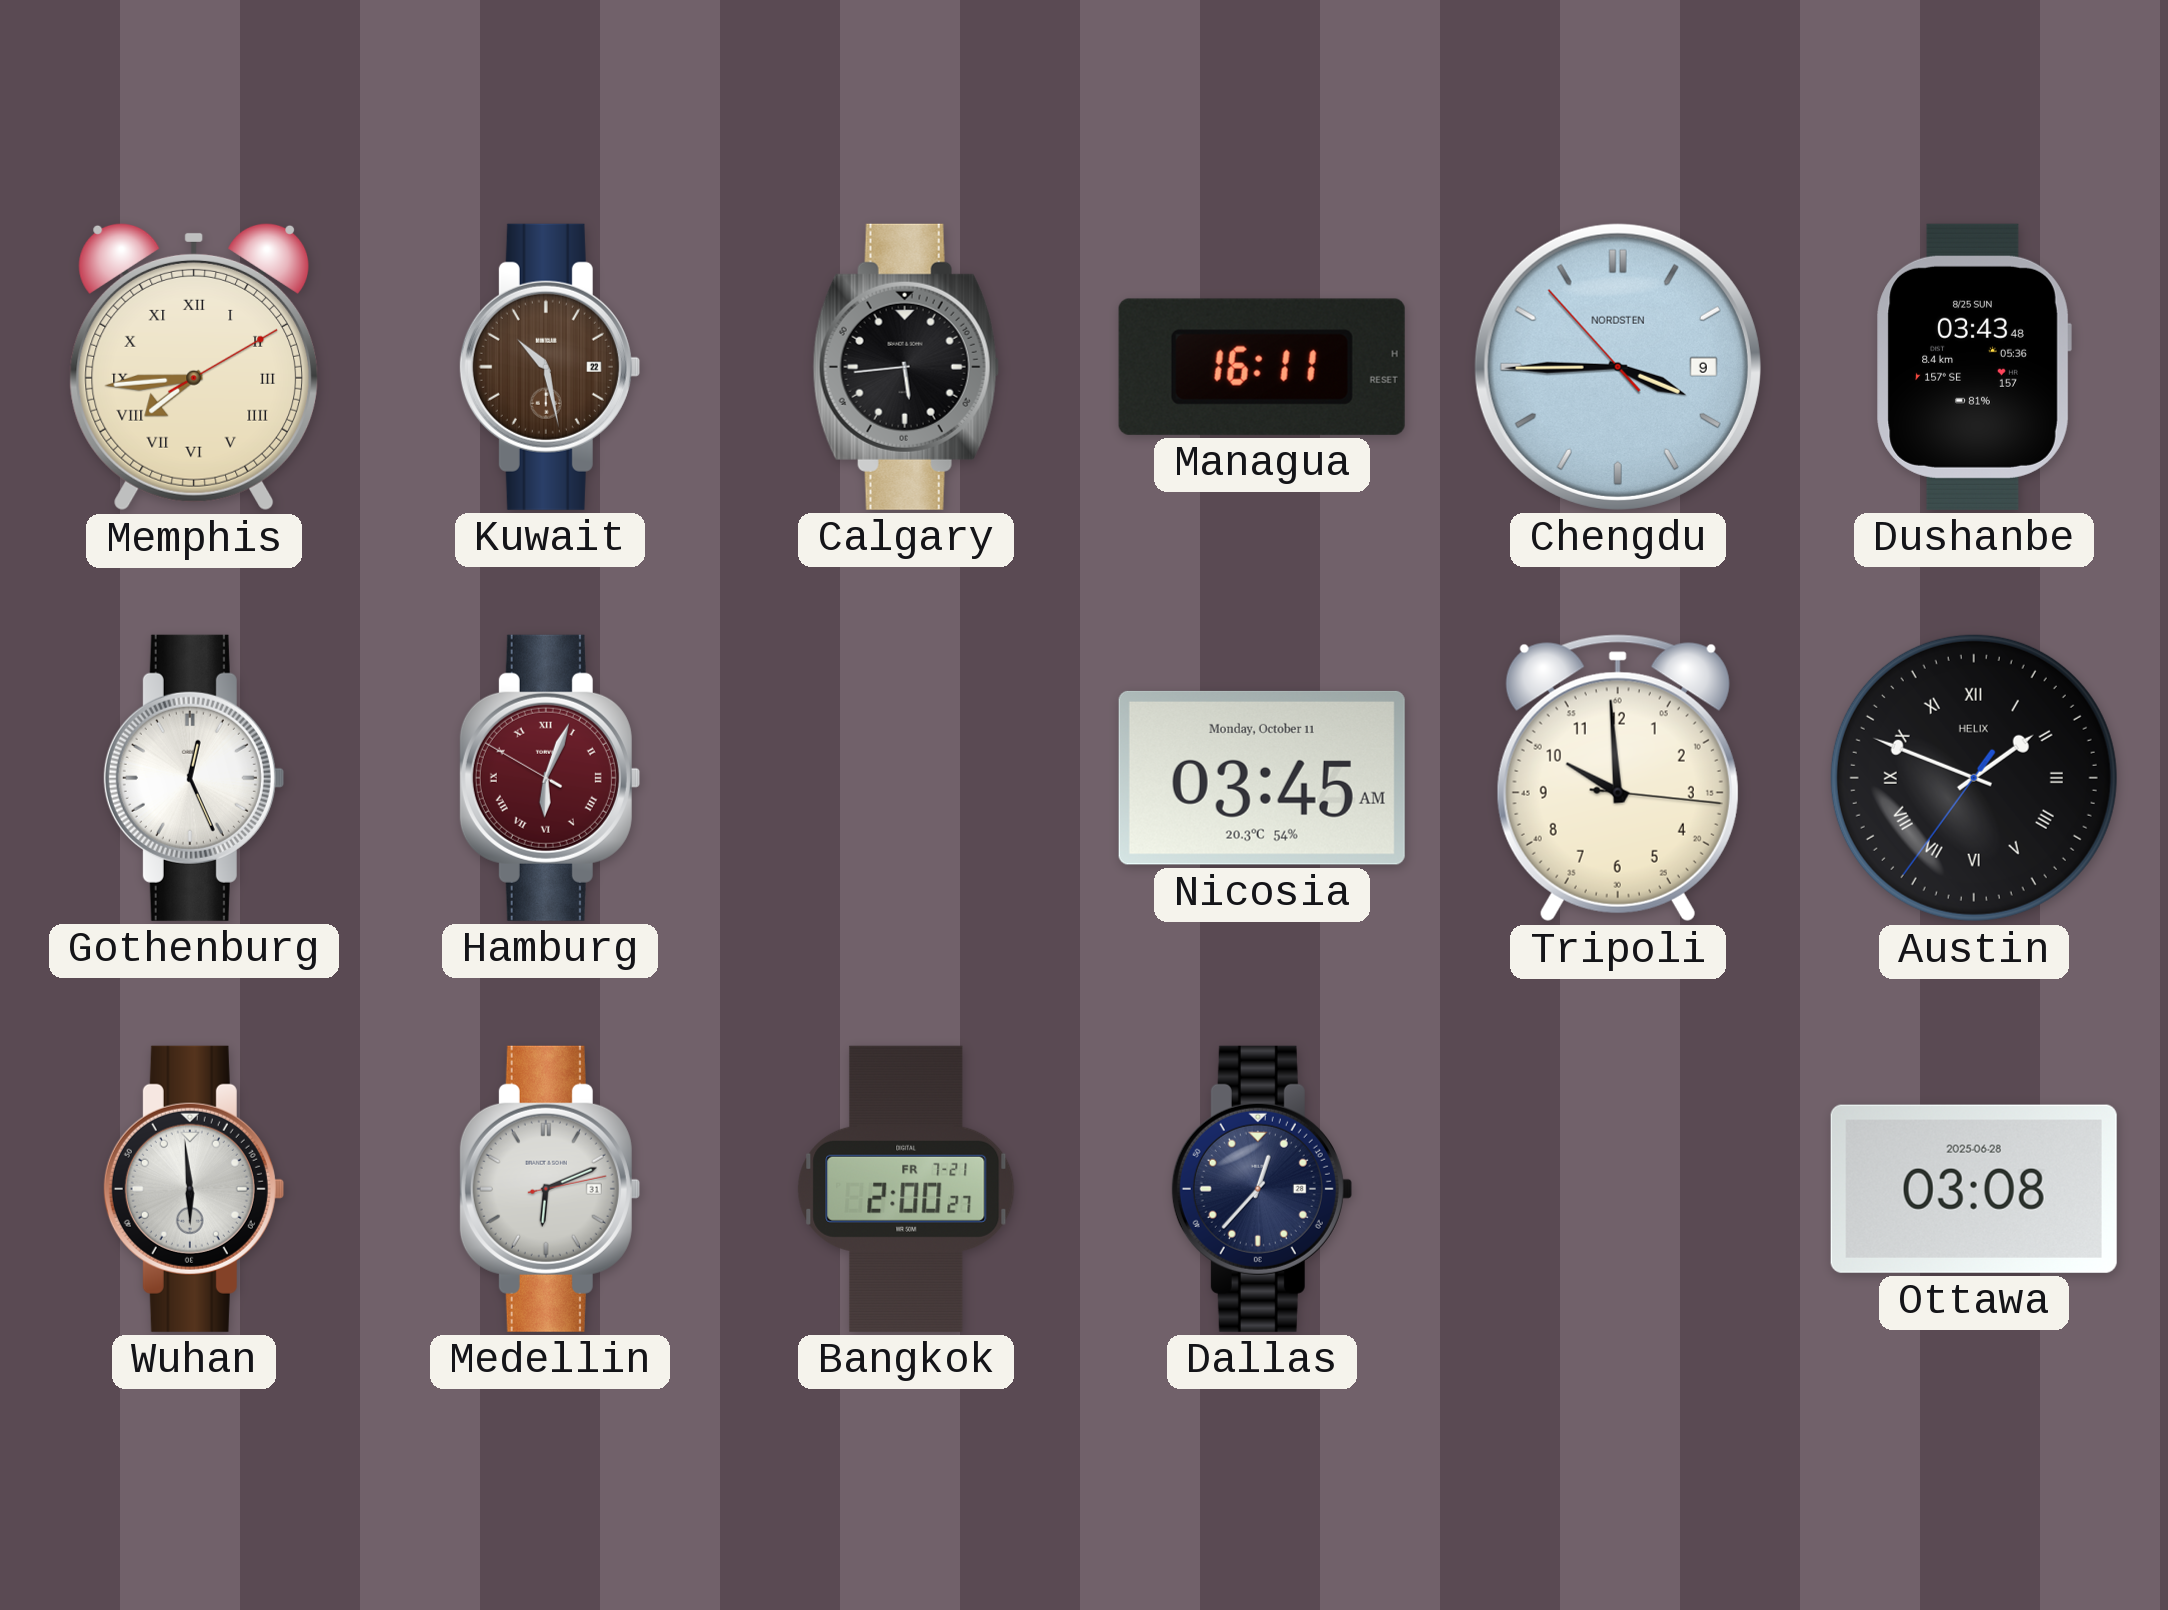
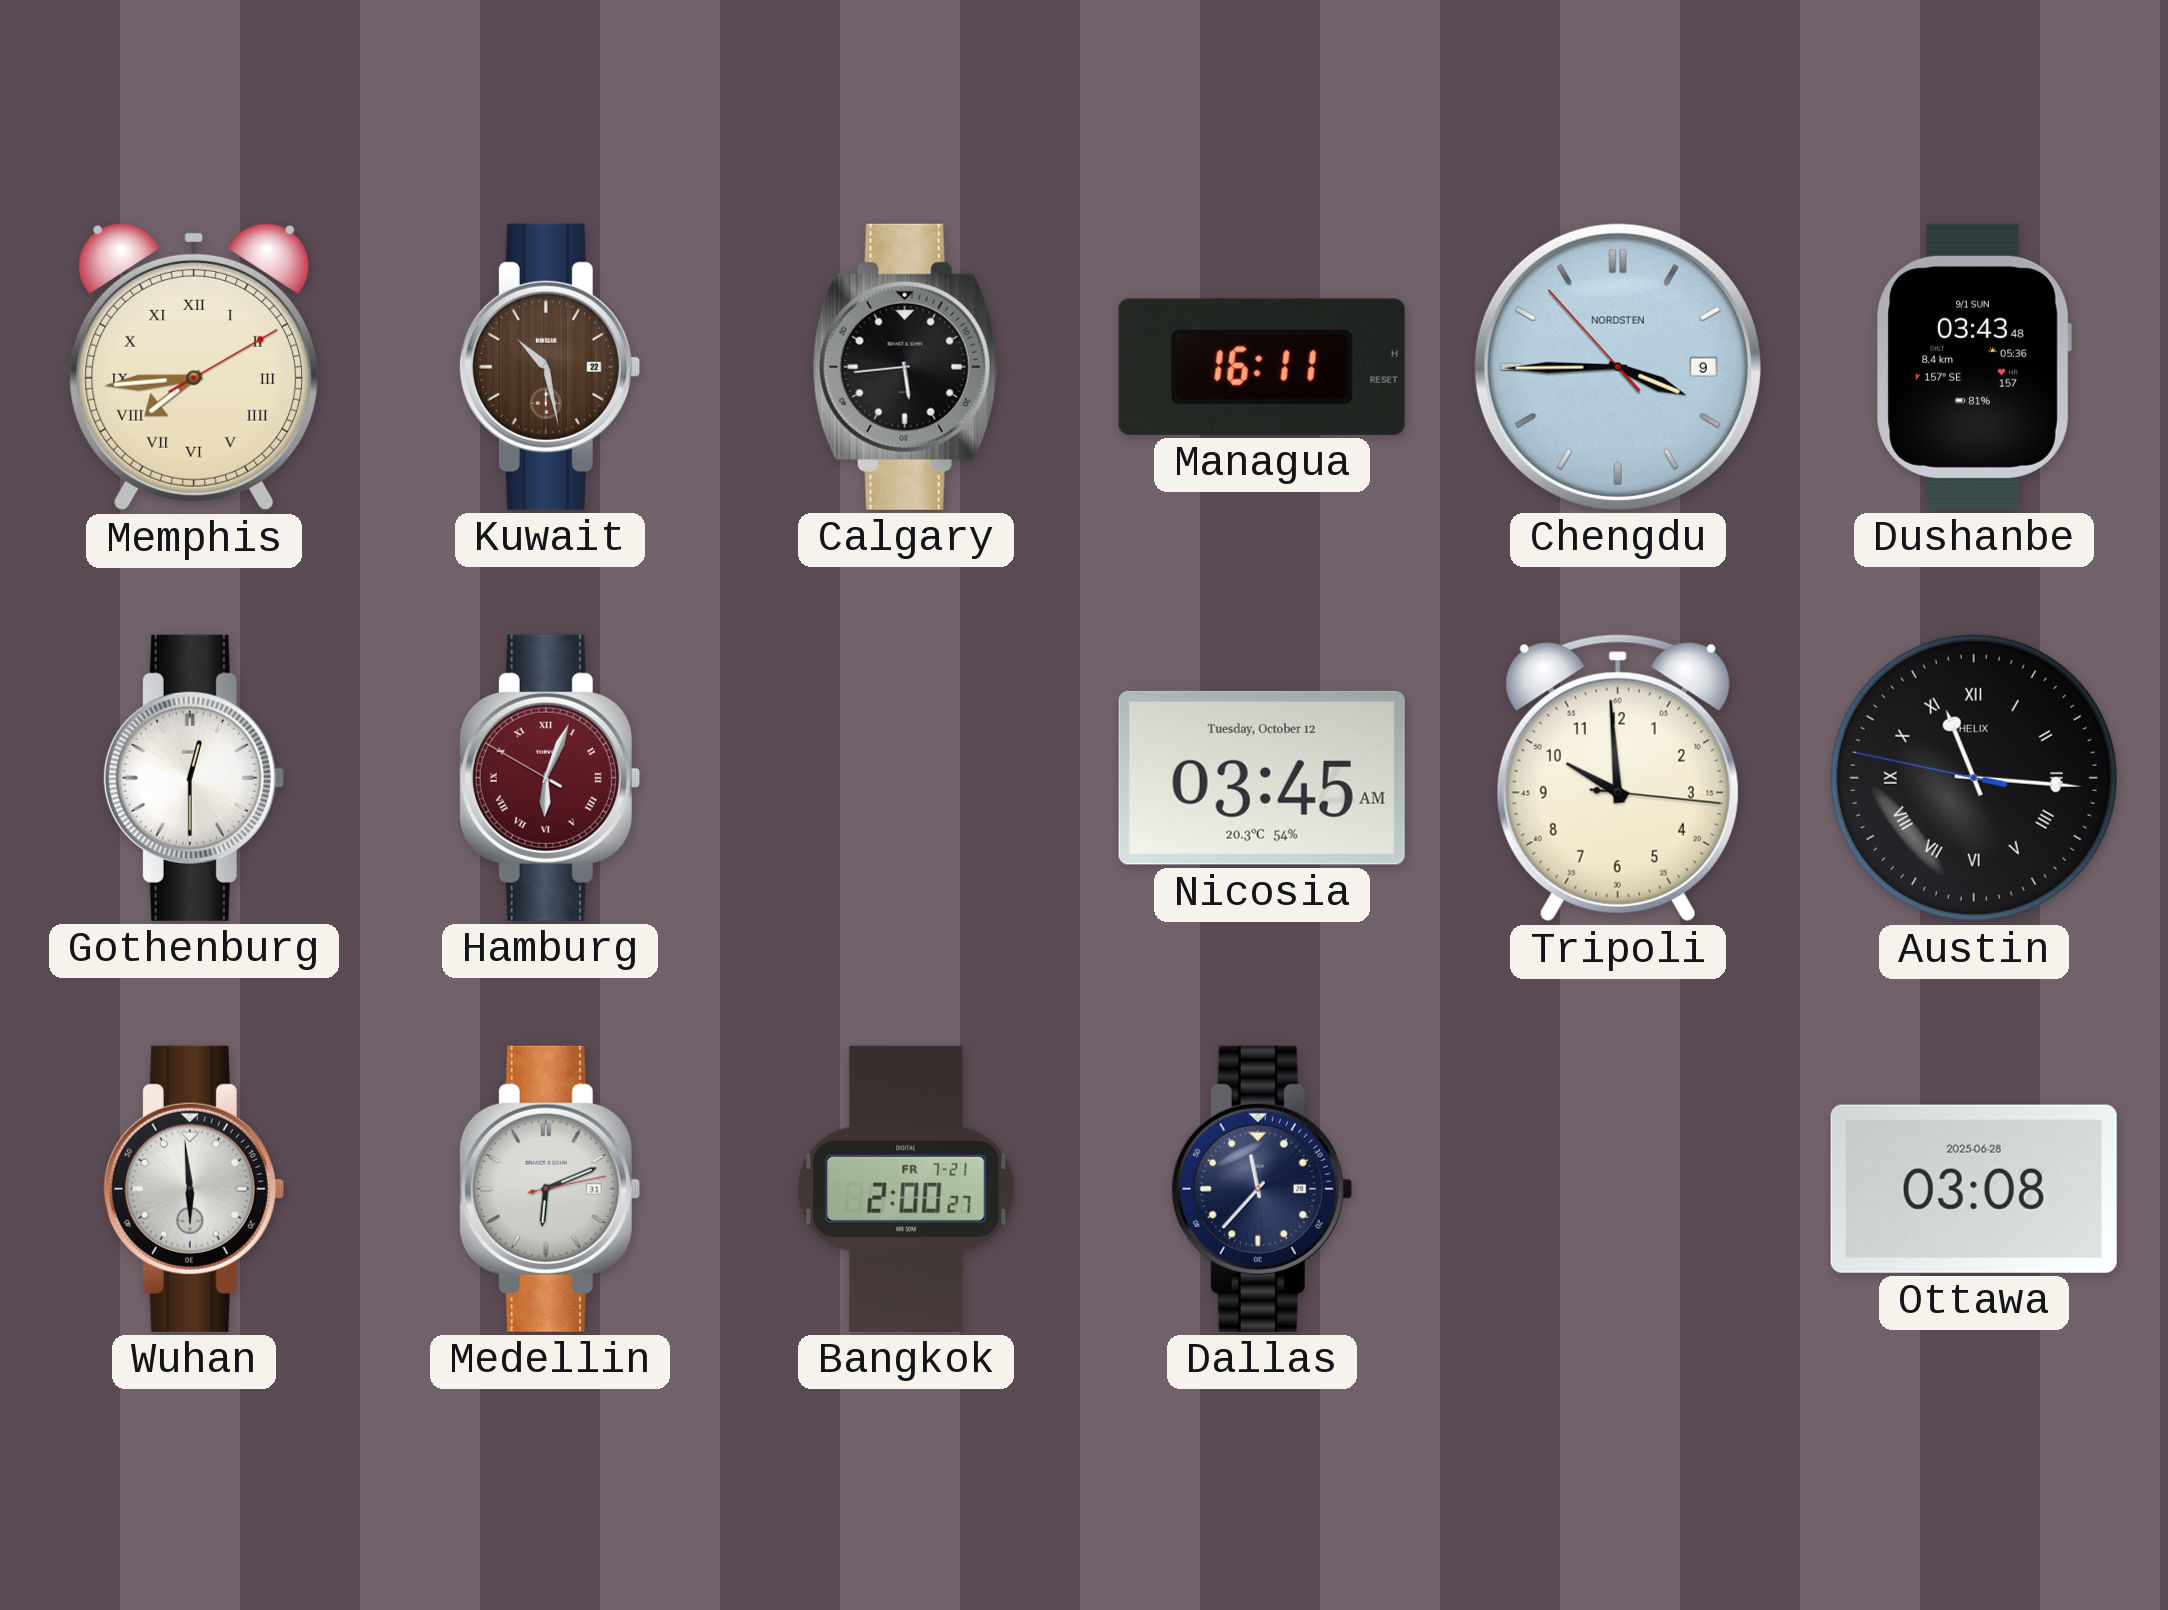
Dushanbe date: 8/25 SUN -> 9/1 SUN
Gothenburg: 12:26 -> 12:30
Nicosia date: Monday, October 11 -> Tuesday, October 12
Austin: 1:48 -> 11:15
Dallas: 12:37 -> 11:37
